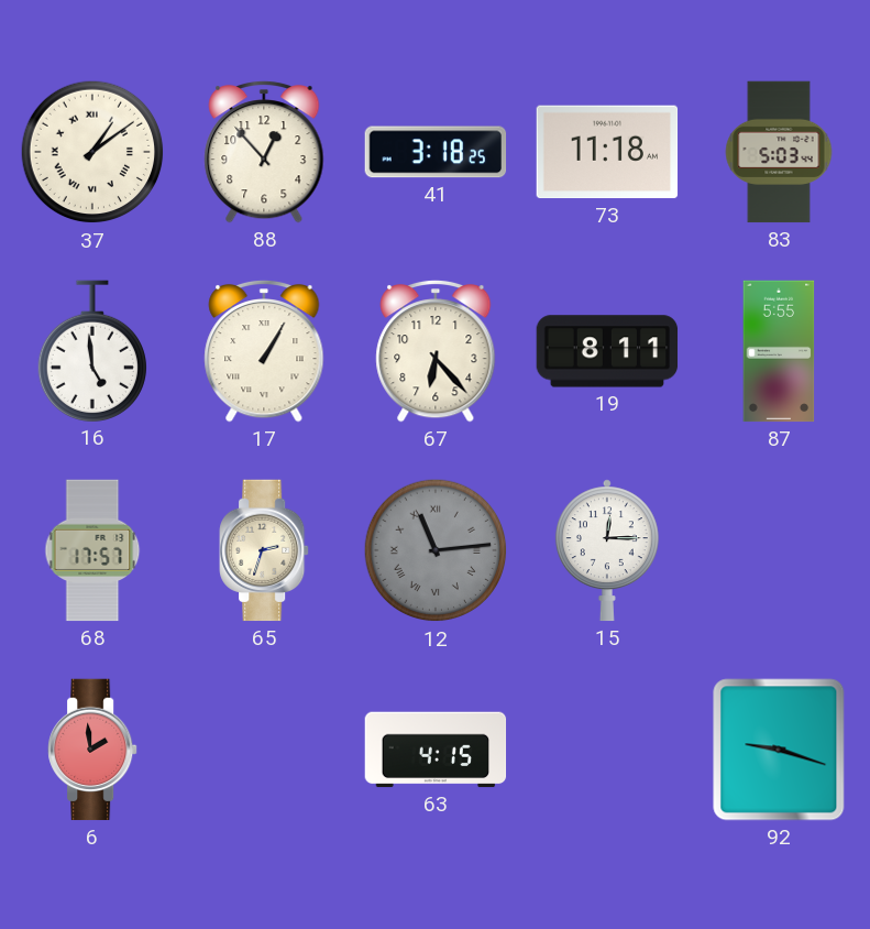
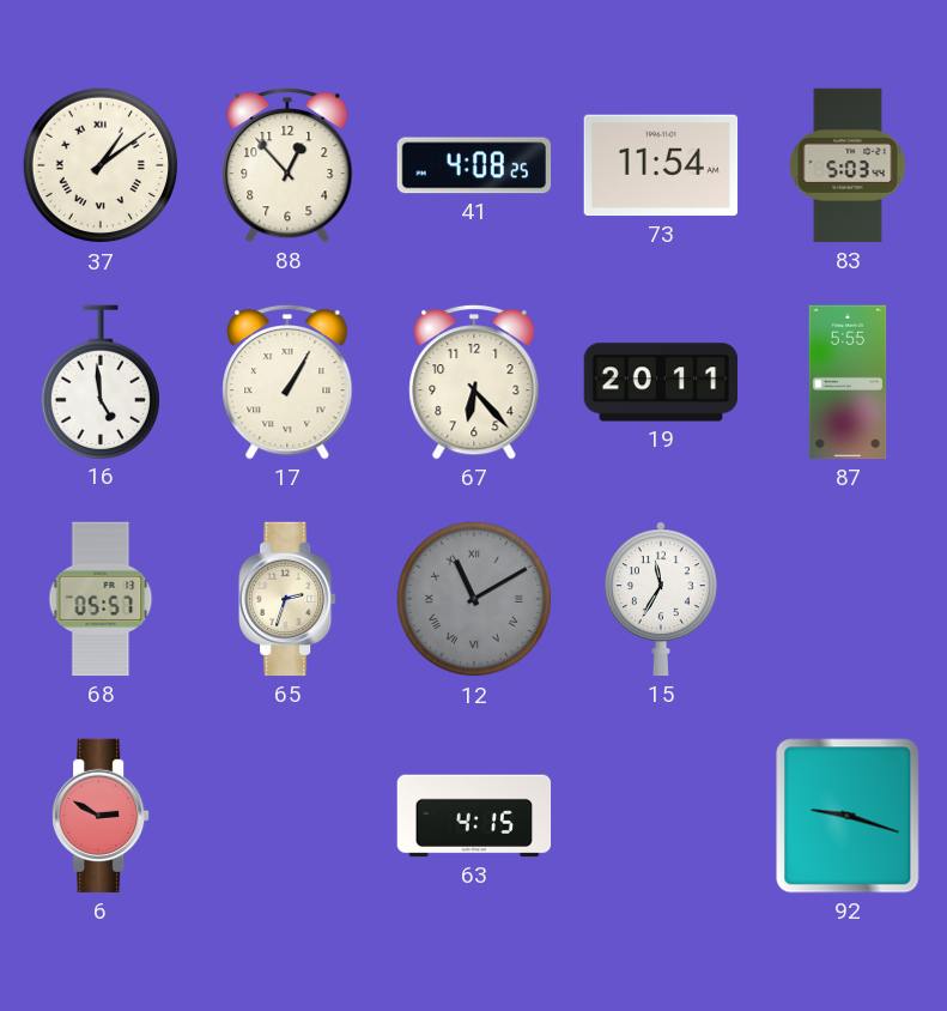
41: 3:18 -> 4:08
73: 11:18 -> 11:54
19: 8:11 -> 20:11
68: 17:57 -> 05:57
12: 11:14 -> 11:10
15: 12:15 -> 11:35
6: 1:59 -> 2:50
